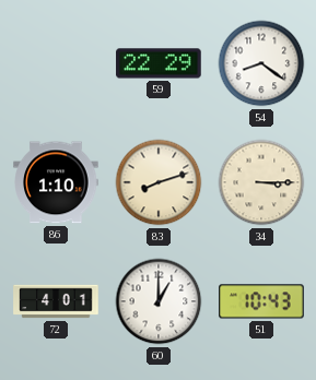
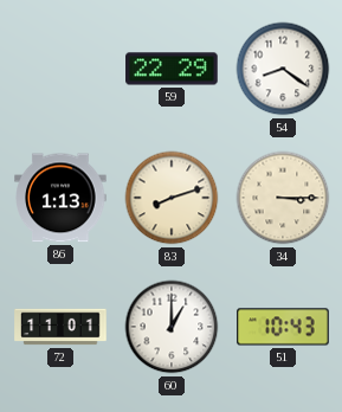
86: 1:10 -> 1:13
72: 4:01 -> 11:01
